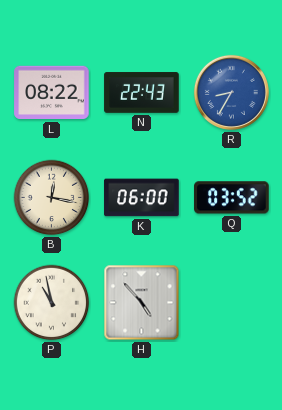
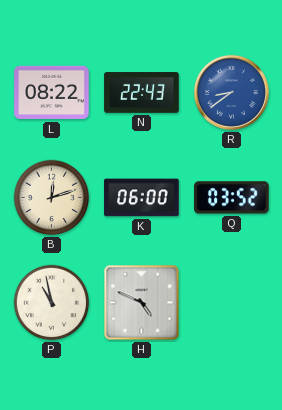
R: 8:35 -> 8:39
B: 12:17 -> 12:12
H: 4:53 -> 4:49
